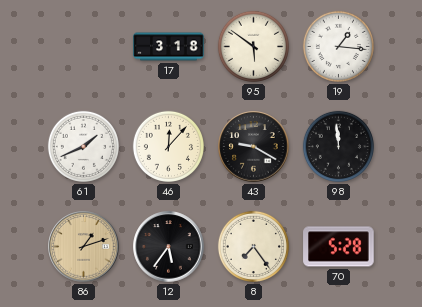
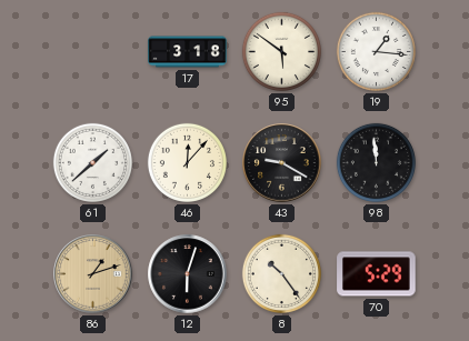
61: 1:41 -> 1:38
12: 5:36 -> 6:03
8: 7:24 -> 10:24
70: 5:28 -> 5:29
